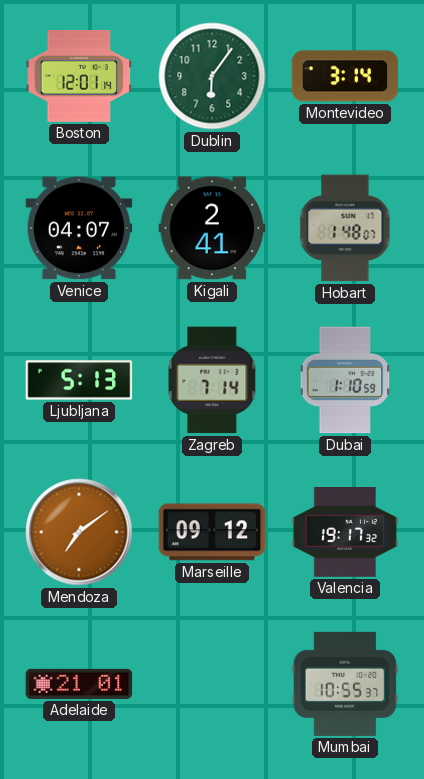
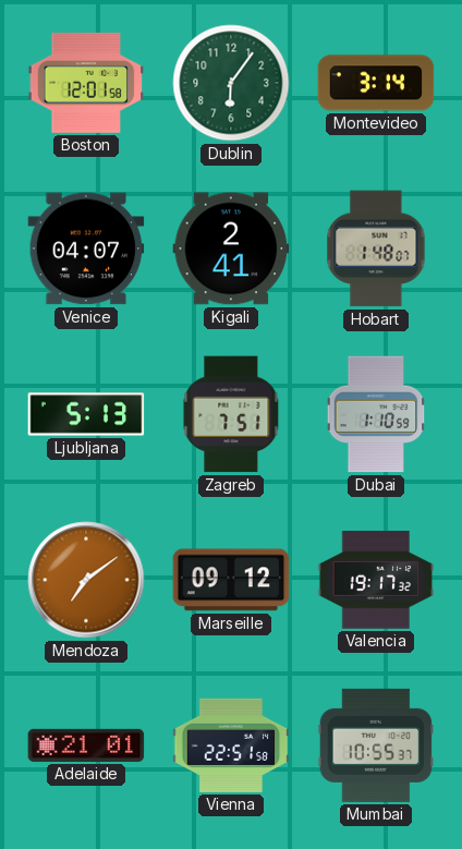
Boston: 12:01:14 -> 12:01:58
Zagreb: 7:14 -> 7:51
Vienna: none -> 22:51
